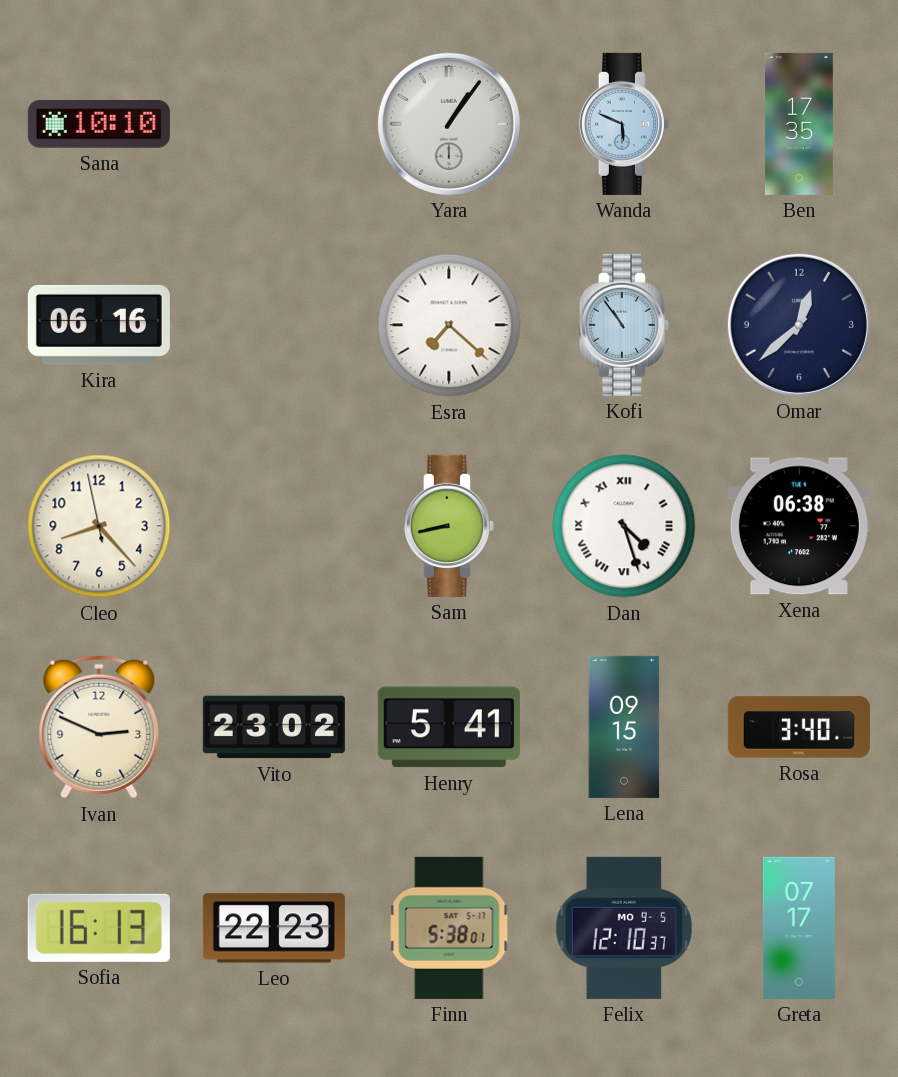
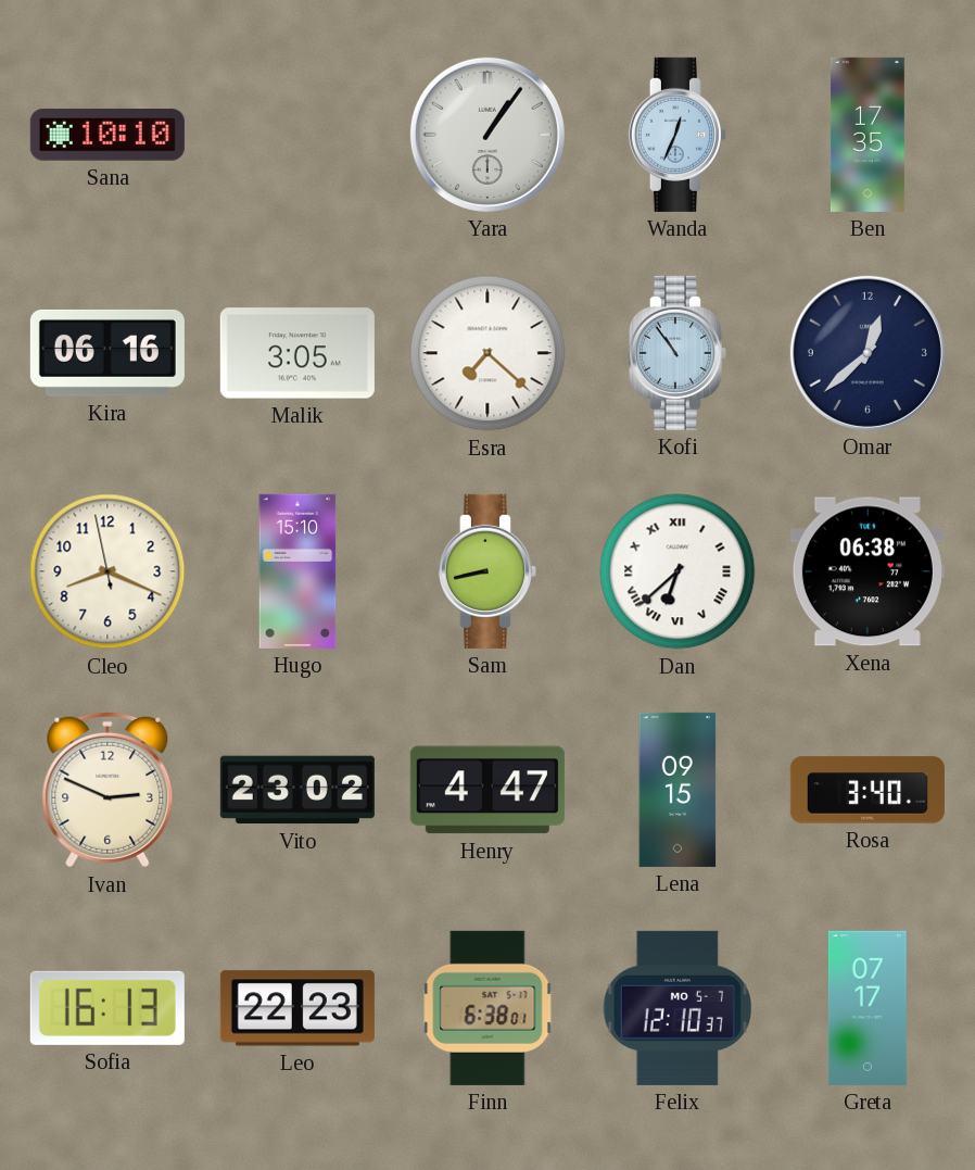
Wanda: 5:49 -> 12:34
Malik: none -> 3:05
Cleo: 8:22 -> 8:18
Hugo: none -> 15:10
Dan: 4:27 -> 6:38
Henry: 5:41 -> 4:47
Finn: 5:38 -> 6:38
Felix date: MO 9-5 -> MO 5-7
